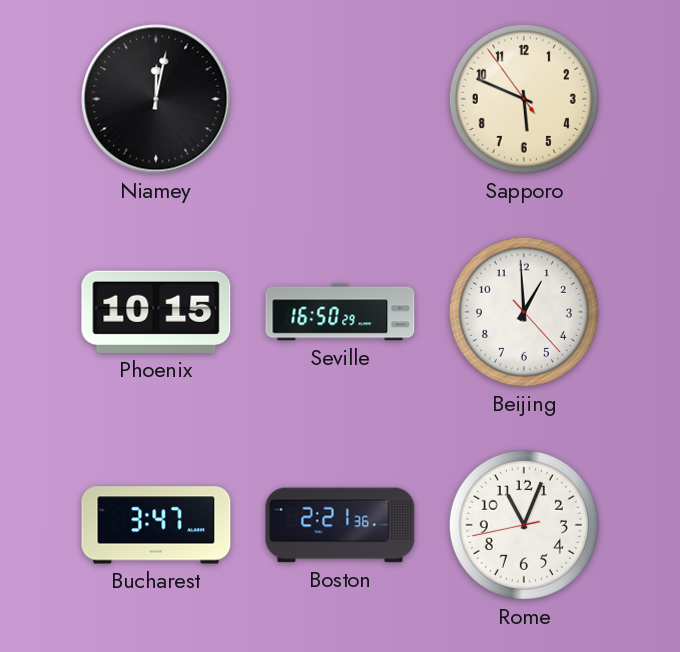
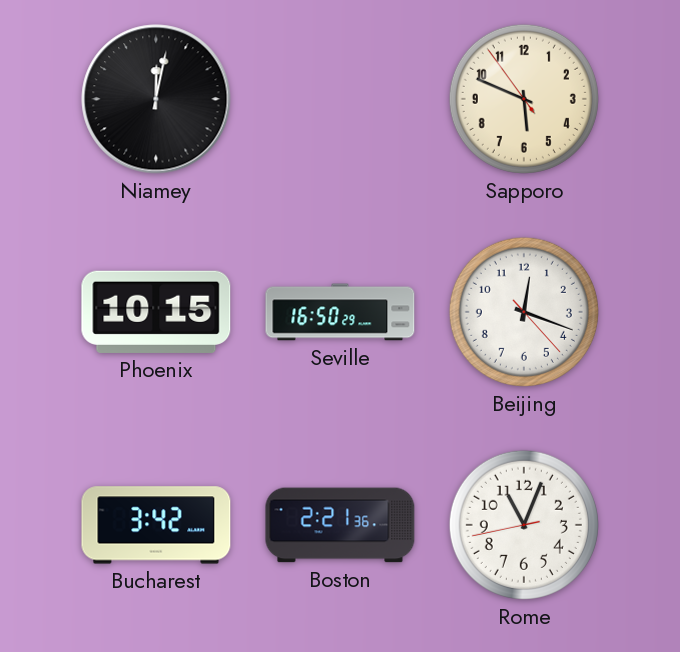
Beijing: 12:59 -> 12:18
Bucharest: 3:47 -> 3:42
